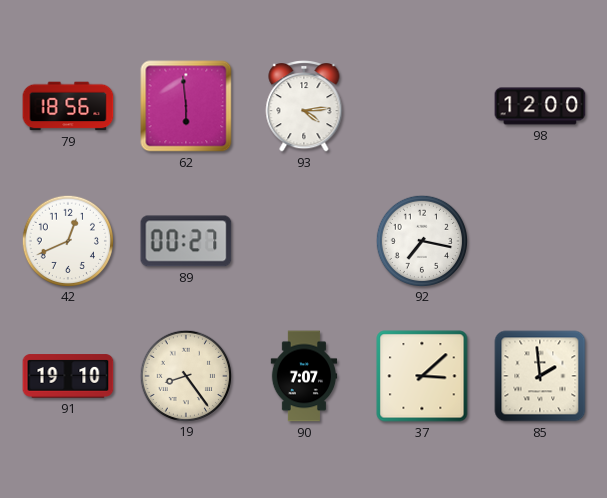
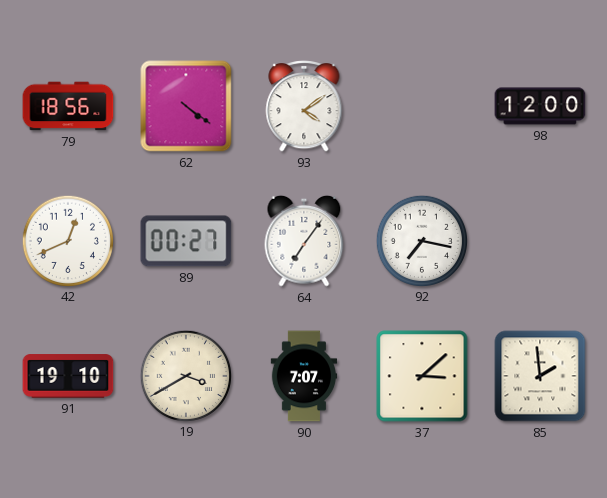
62: 5:59 -> 4:21
93: 4:14 -> 4:09
64: none -> 7:06
19: 8:24 -> 3:40
